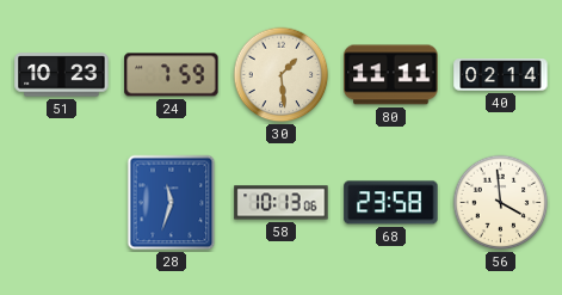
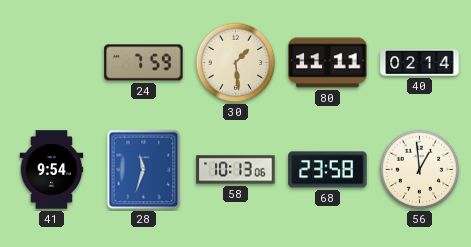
51: 10:23 -> none
41: none -> 9:54
56: 3:59 -> 12:59
